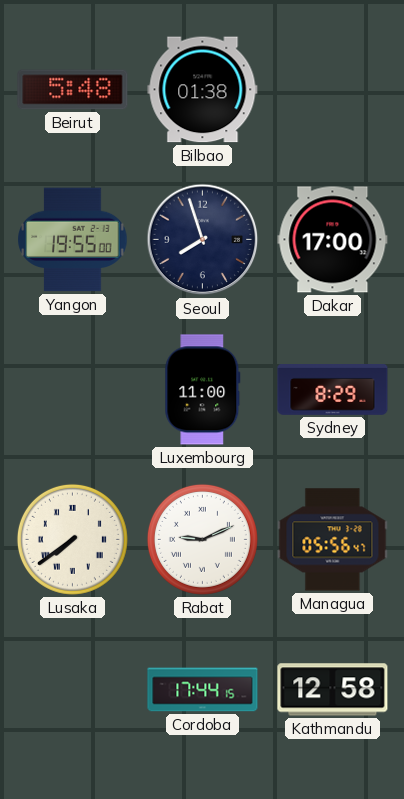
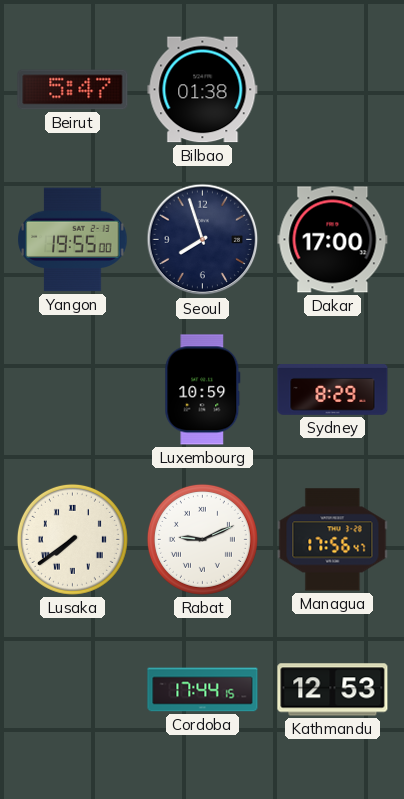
Beirut: 5:48 -> 5:47
Luxembourg: 11:00 -> 10:59
Managua: 05:56 -> 17:56
Kathmandu: 12:58 -> 12:53
